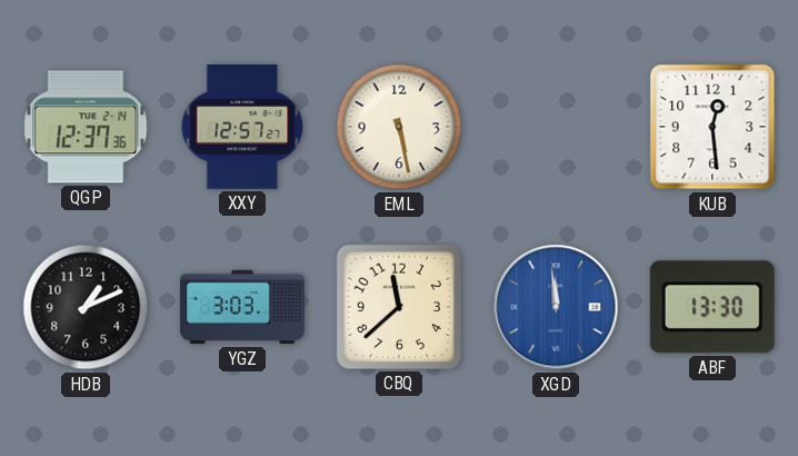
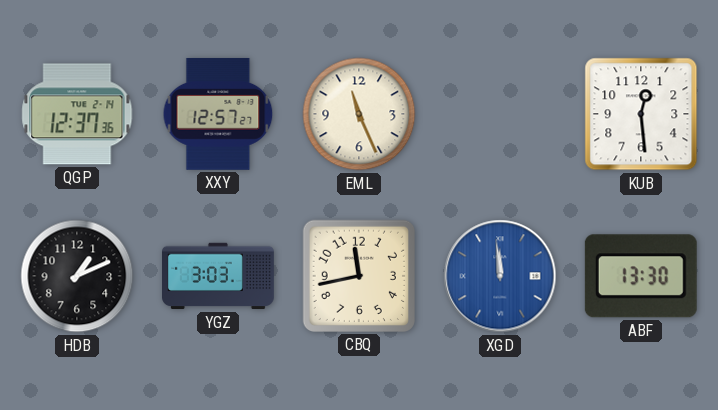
EML: 5:28 -> 11:26
CBQ: 11:38 -> 11:43
